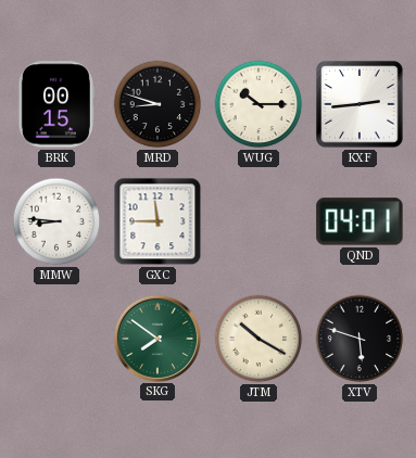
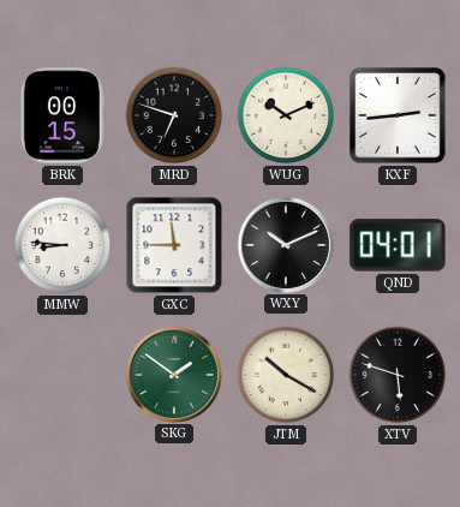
MRD: 8:48 -> 6:48
WUG: 10:15 -> 10:11
WXY: none -> 10:11
SKG: 7:51 -> 1:51
